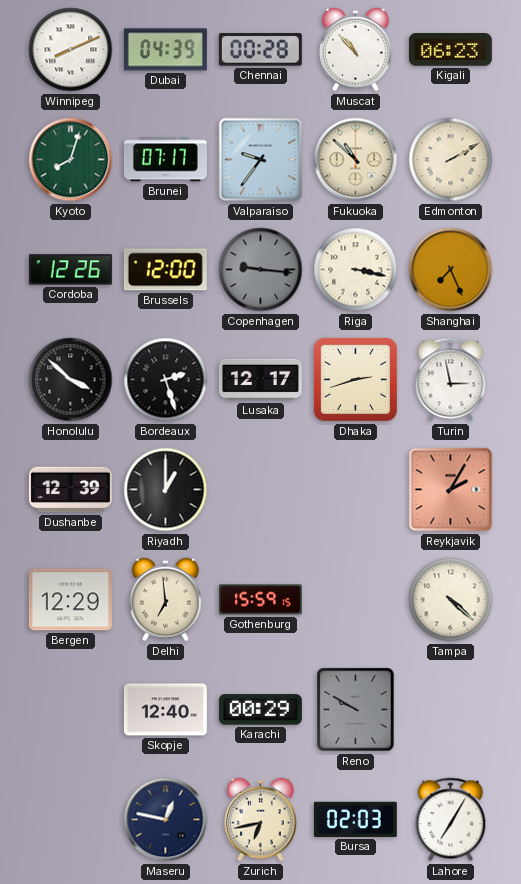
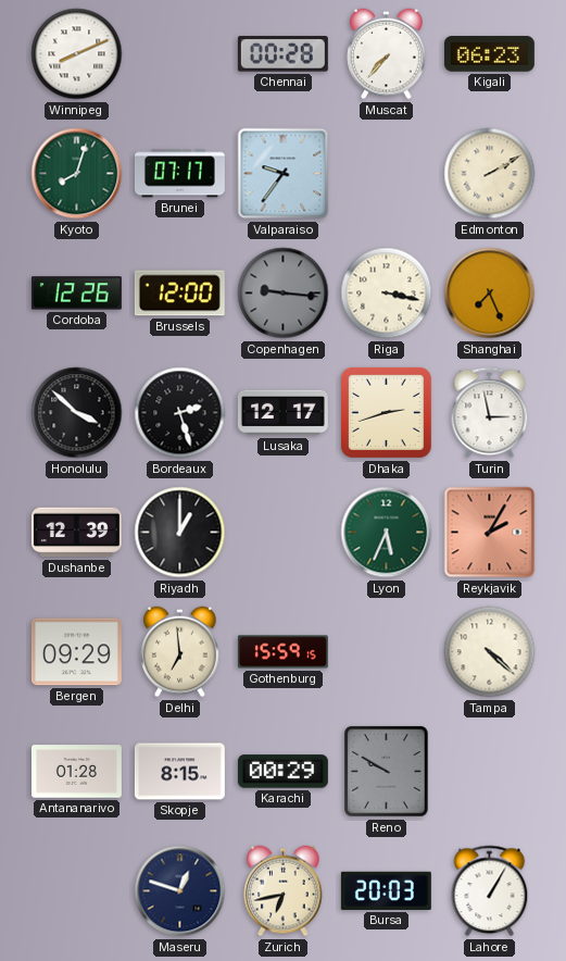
Dubai: 04:39 -> none
Muscat: 10:53 -> 7:37
Fukuoka: 10:52 -> none
Lyon: none -> 5:34
Bergen: 12:29 -> 09:29
Antananarivo: none -> 01:28
Skopje: 12:40 -> 8:15
Maseru: 12:47 -> 12:48
Bursa: 02:03 -> 20:03
Lahore: 7:05 -> 1:05
